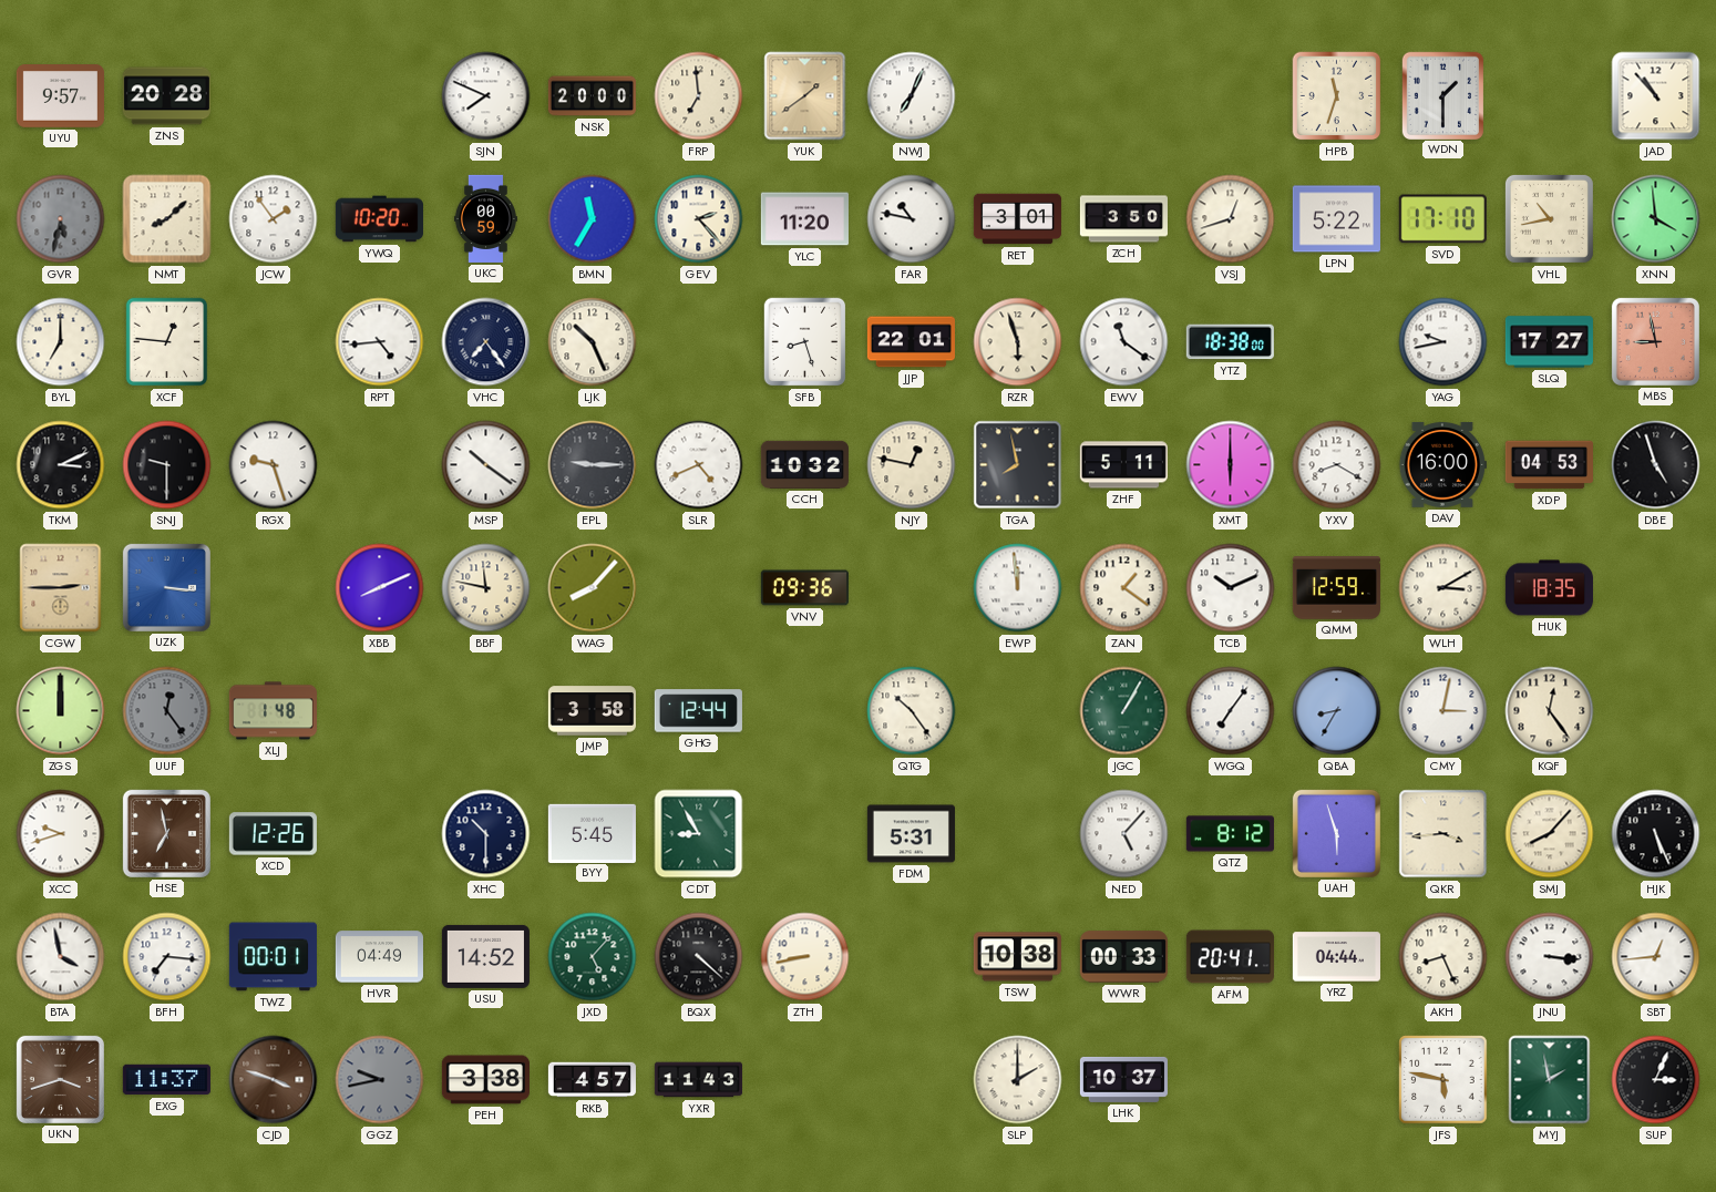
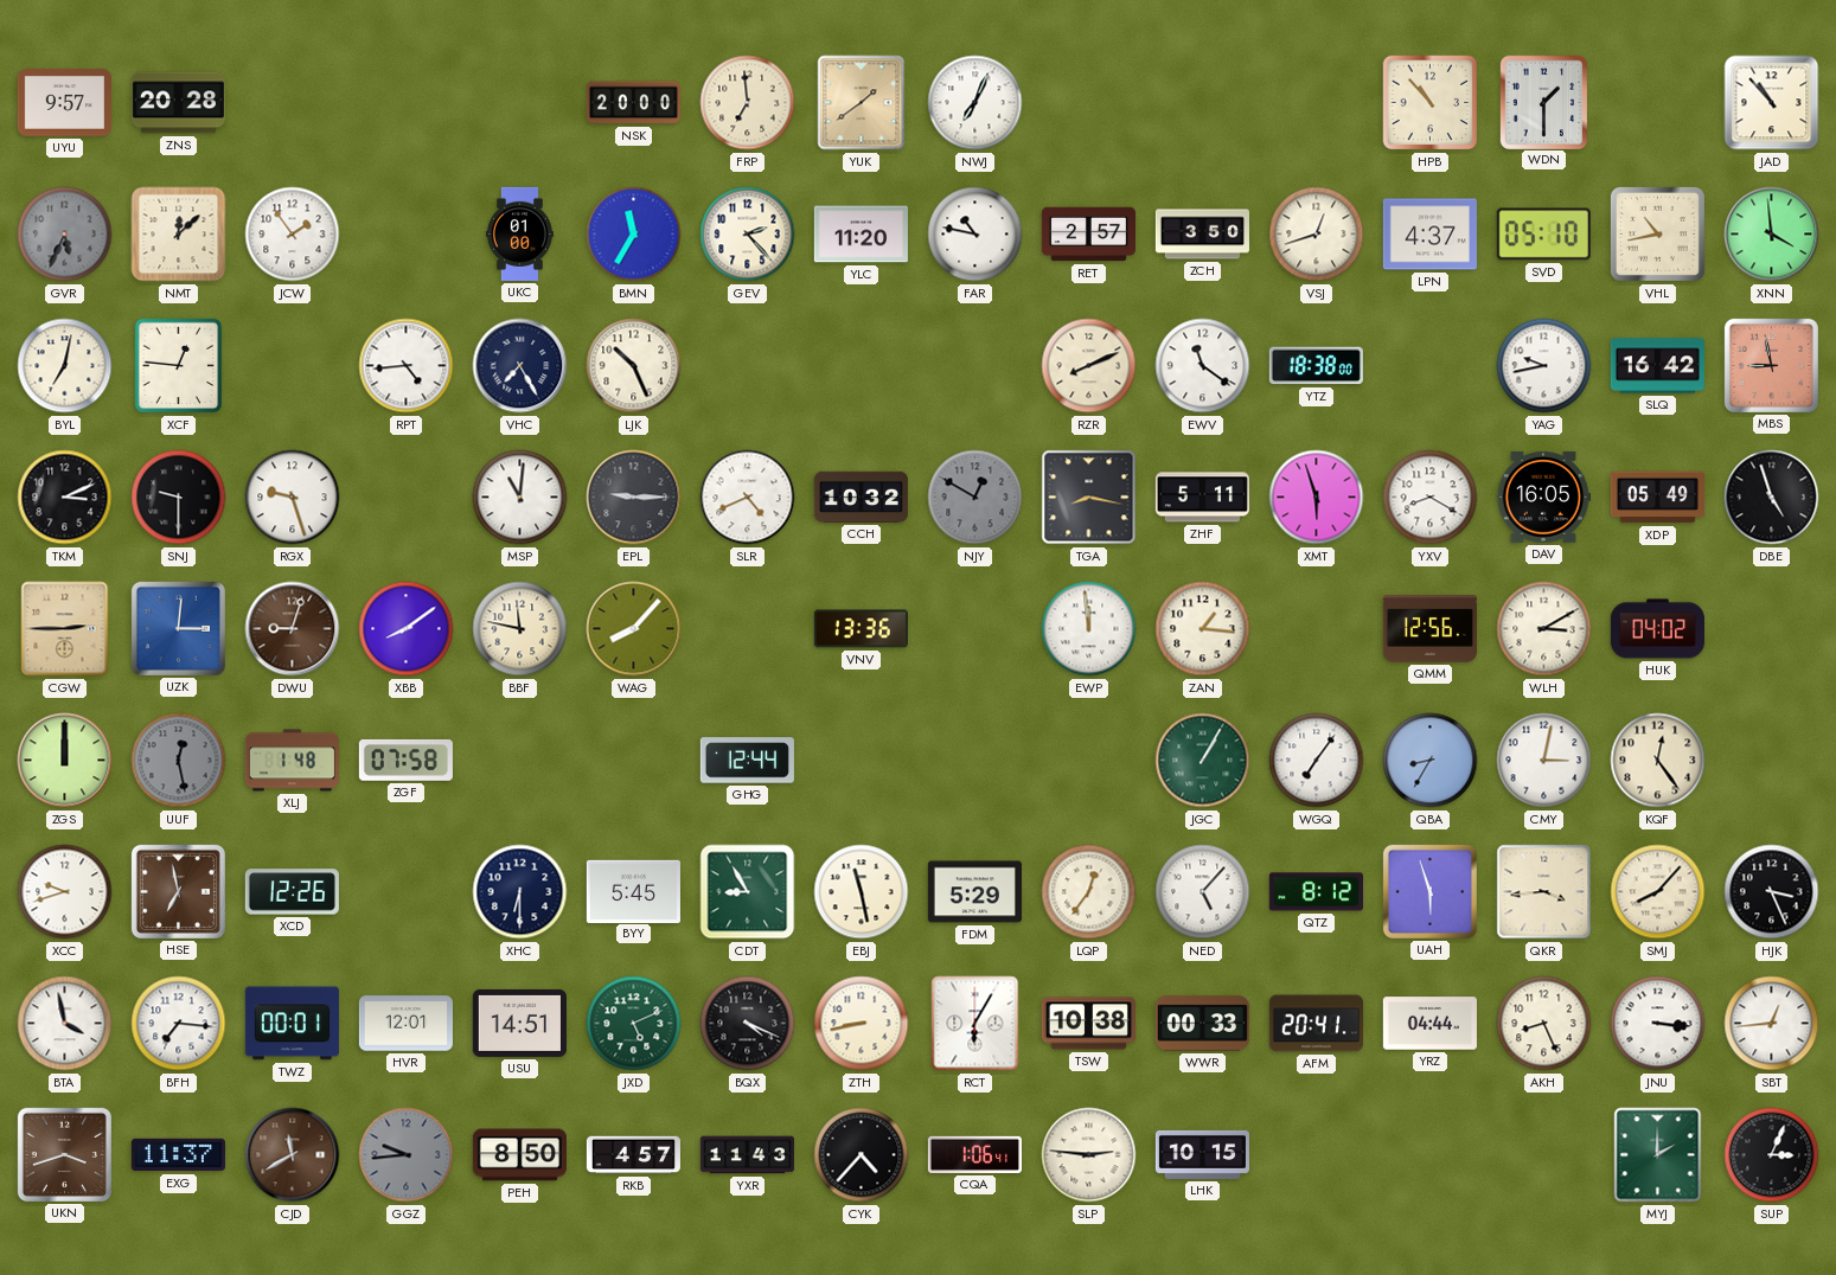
SJN: 7:49 -> none
HPB: 11:33 -> 10:53
GVR: 5:32 -> 5:34
NMT: 8:08 -> 12:08
YWQ: 10:20 -> none
UKC: 00:59 -> 01:00
RET: 3:01 -> 2:57
LPN: 5:22 -> 4:37
SVD: 17:10 -> 05:10
BYL: 7:00 -> 7:02
VHC: 7:24 -> 7:25
SFB: 8:27 -> none
JJP: 22:01 -> none
RZR: 5:57 -> 8:11
SLQ: 17:27 -> 16:42
MSP: 10:21 -> 11:01
NJY: 12:47 -> 12:50
NJY dial: cream -> grey
TGA: 7:58 -> 8:17
XMT: 6:00 -> 5:57
DAV: 16:00 -> 16:05
XDP: 04:53 -> 05:49
UZK: 3:16 -> 3:01
DWU: none -> 9:03
XBB: 8:11 -> 8:09
VNV: 09:36 -> 13:36
ZAN: 1:21 -> 1:16
TCB: 10:11 -> none
QMM: 12:59 -> 12:56
HUK: 18:35 -> 04:02
UUF: 12:24 -> 12:28
ZGF: none -> 07:58
JMP: 3:58 -> none
QTG: 10:24 -> none
XHC: 10:30 -> 6:30
EBJ: none -> 11:28
FDM: 5:31 -> 5:29
LQP: none -> 12:36
HJK: 5:26 -> 3:26
HVR: 04:49 -> 12:01
USU: 14:52 -> 14:51
JXD: 5:07 -> 5:11
BQX: 4:22 -> 4:19
RCT: none -> 6:05
CJD: 3:48 -> 11:40
GGZ: 9:43 -> 9:44
PEH: 3:38 -> 8:50
CYK: none -> 4:37
CQA: none -> 1:06
SLP: 2:00 -> 2:46
LHK: 10:37 -> 10:15
JFS: 5:47 -> none
MYJ: 1:58 -> 2:00
